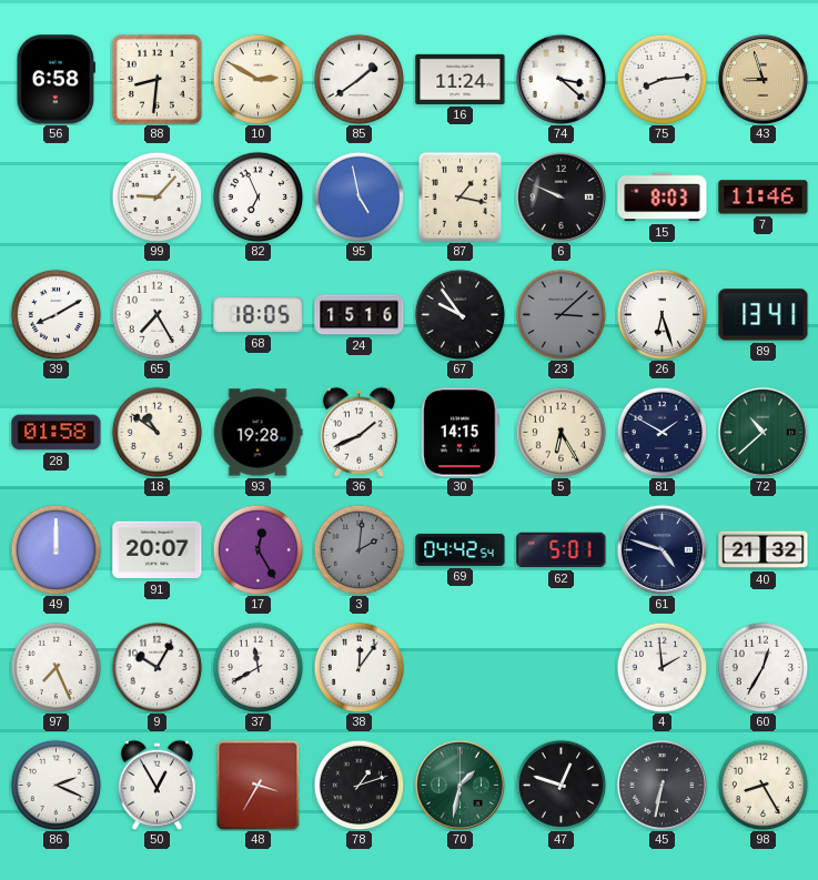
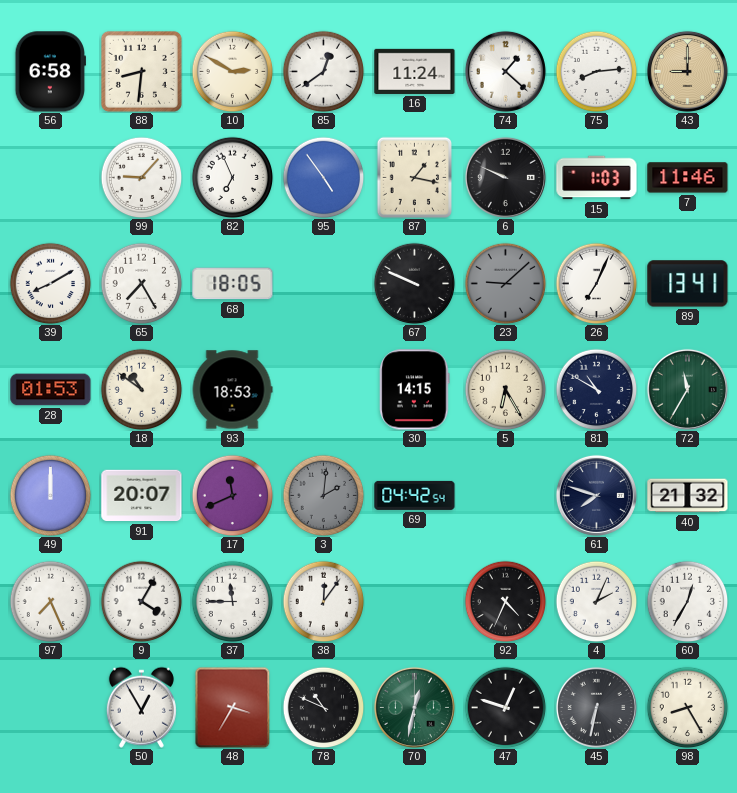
85: 1:39 -> 12:39
74: 3:22 -> 1:22
43: 8:57 -> 9:00
95: 4:58 -> 4:54
15: 8:03 -> 1:03
24: 15:16 -> none
67: 9:54 -> 9:49
23: 3:08 -> 9:08
26: 6:27 -> 7:04
28: 01:58 -> 01:53
93: 19:28 -> 18:53
36: 1:41 -> none
81: 1:50 -> 10:50
72: 10:38 -> 11:35
17: 12:25 -> 11:41
62: 5:01 -> none
61: 4:48 -> 7:48
9: 10:05 -> 4:05
37: 11:40 -> 11:45
92: none -> 4:34
4: 1:59 -> 2:04
86: 2:19 -> none
78: 1:12 -> 10:49
70: 1:32 -> 12:32
